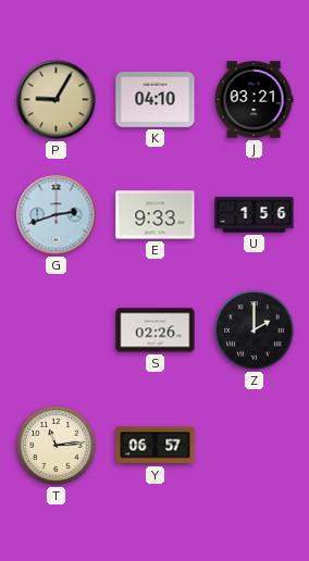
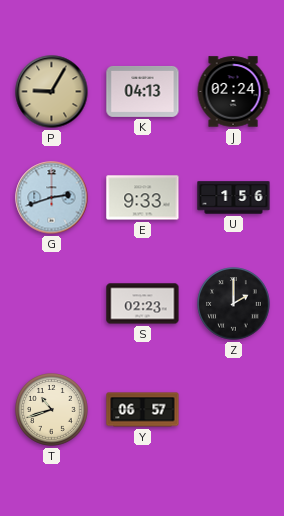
K: 04:10 -> 04:13
J: 03:21 -> 02:24
S: 02:26 -> 02:23
T: 11:14 -> 10:42
